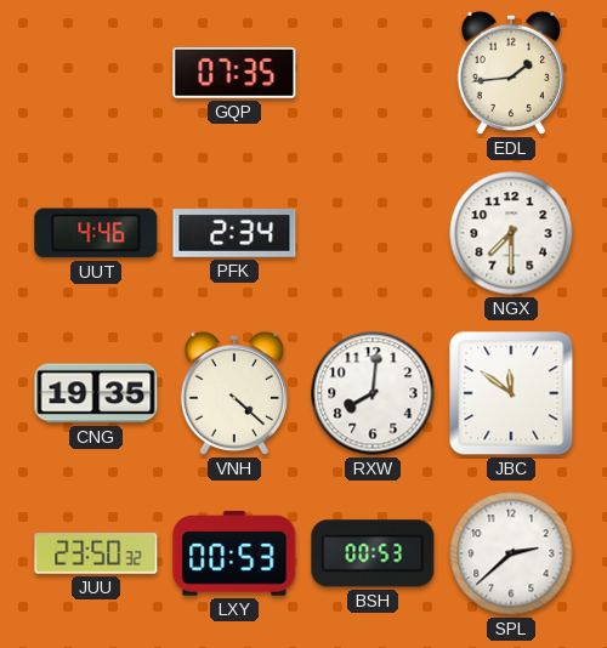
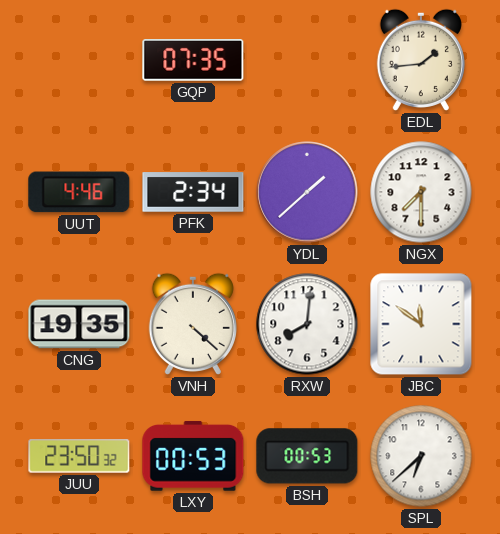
YDL: none -> 1:38
SPL: 2:38 -> 6:38
